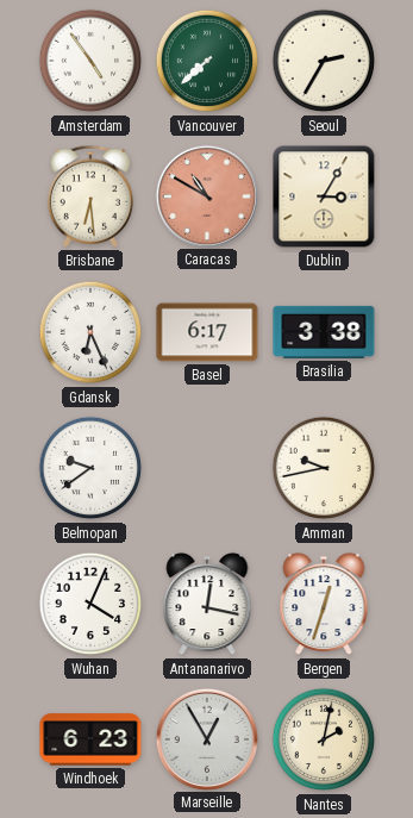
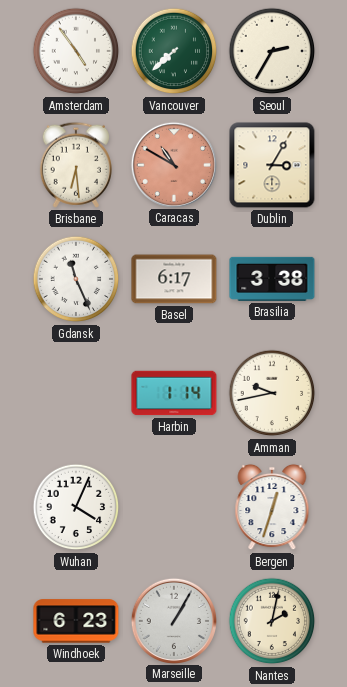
Gdansk: 6:26 -> 11:26
Belmopan: 9:39 -> none
Harbin: none -> 1:14
Antananarivo: 12:17 -> none
Marseille: 12:55 -> 1:05
